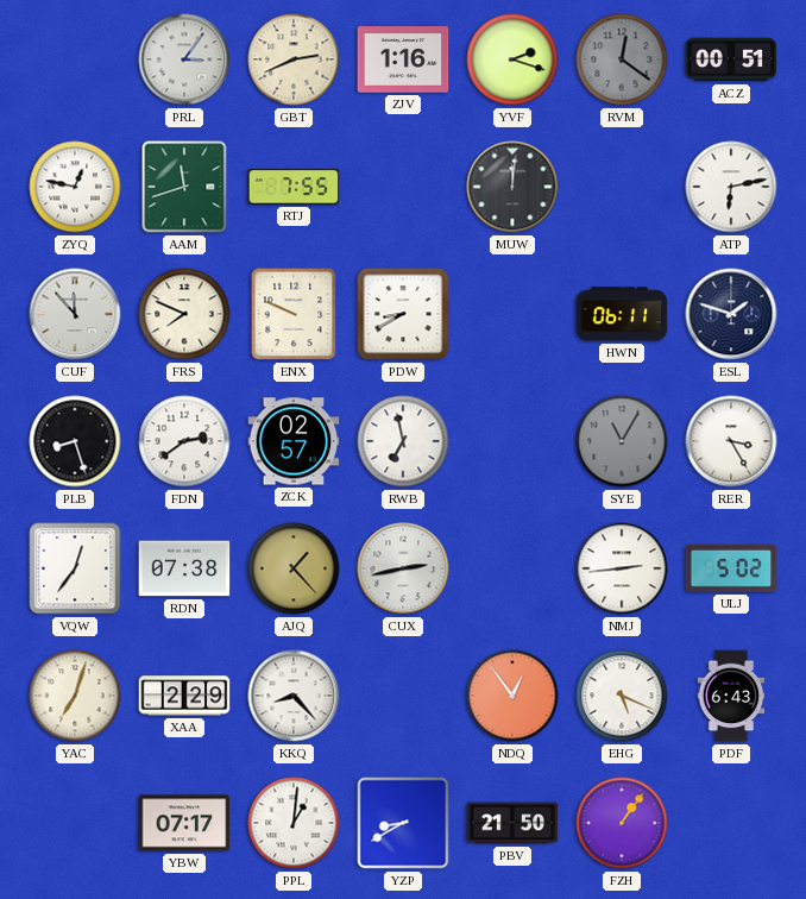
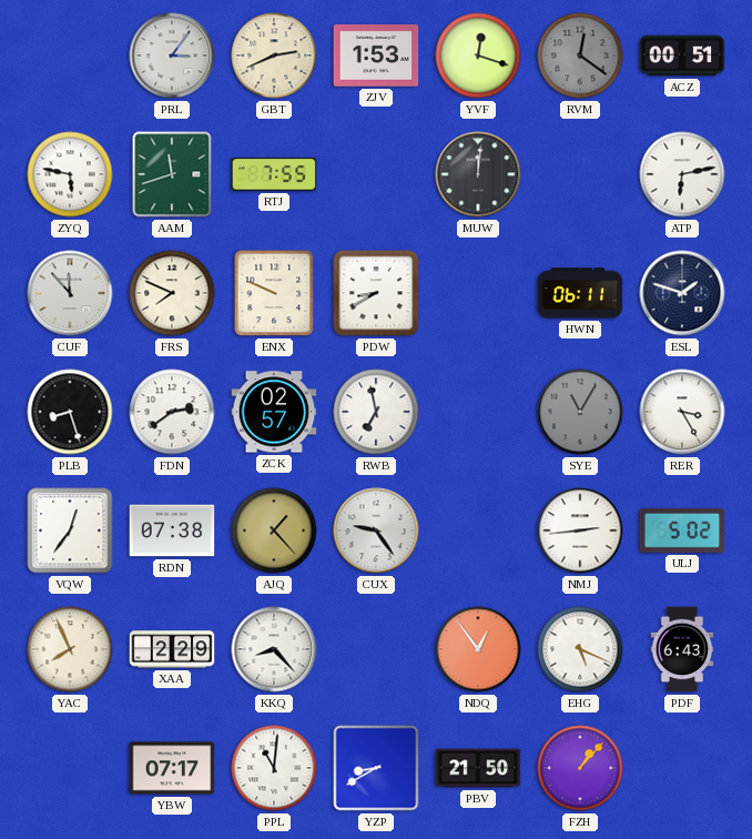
ZJV: 1:16 -> 1:53
YVF: 2:18 -> 12:18
ZYQ: 12:47 -> 5:47
CUX: 2:43 -> 9:24
YAC: 7:03 -> 7:56
PPL: 1:01 -> 11:01
FZH: 1:06 -> 1:07
